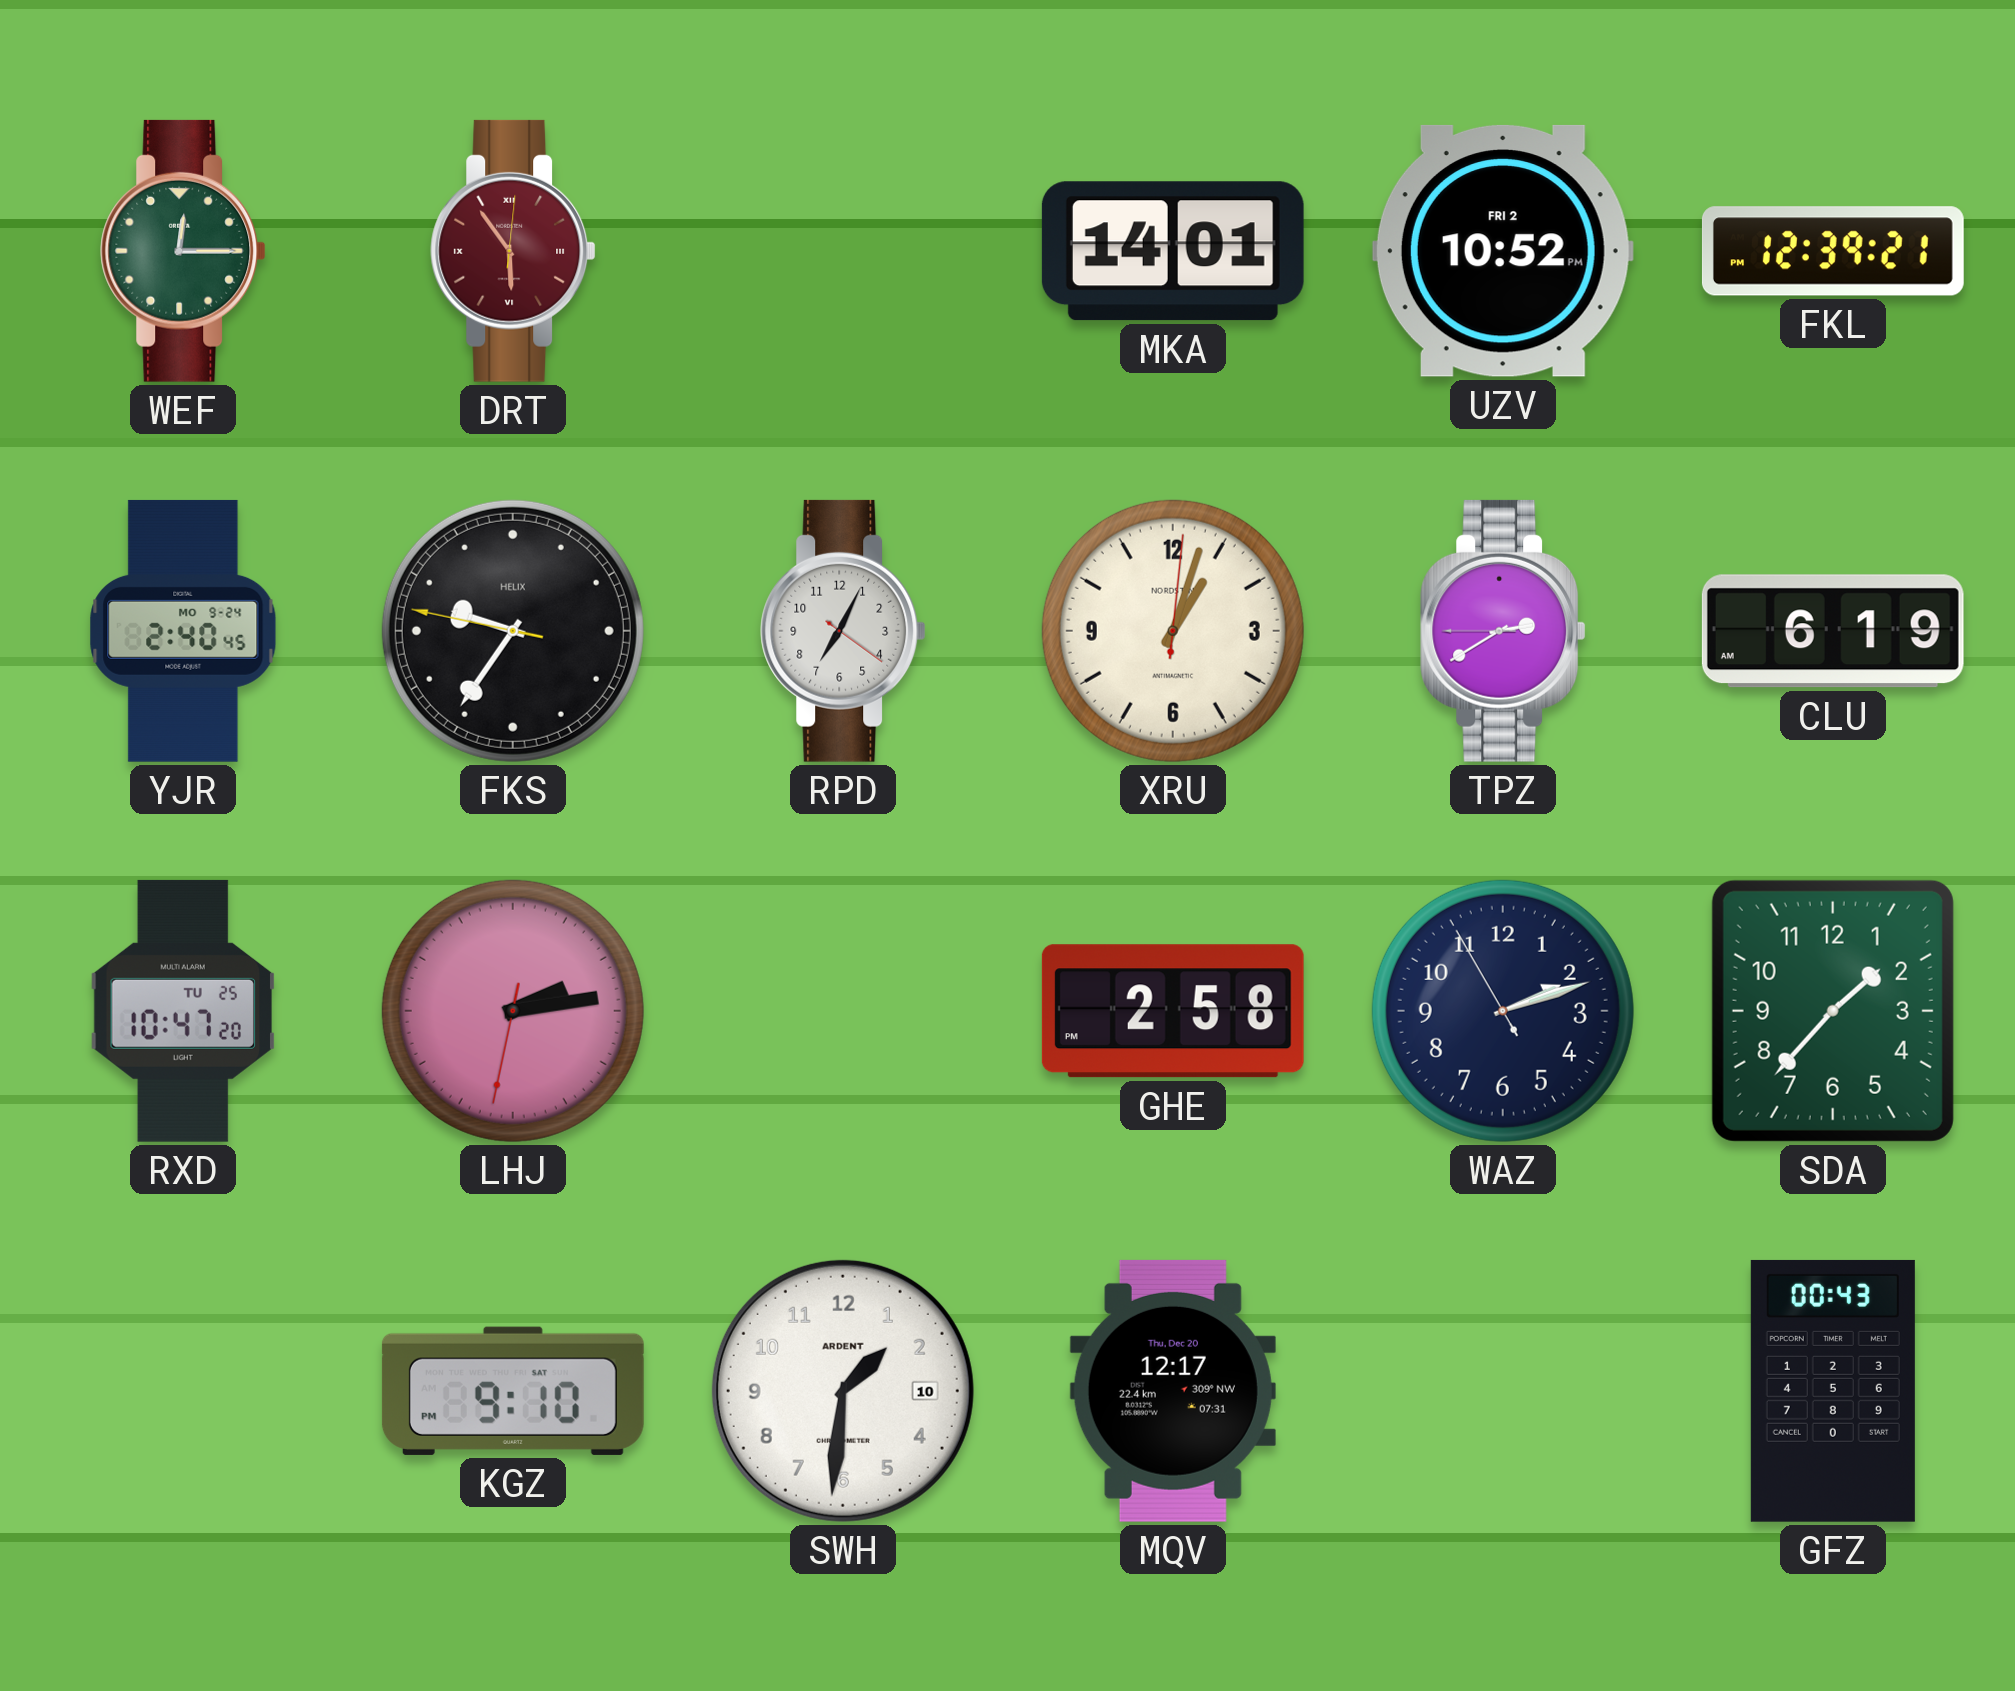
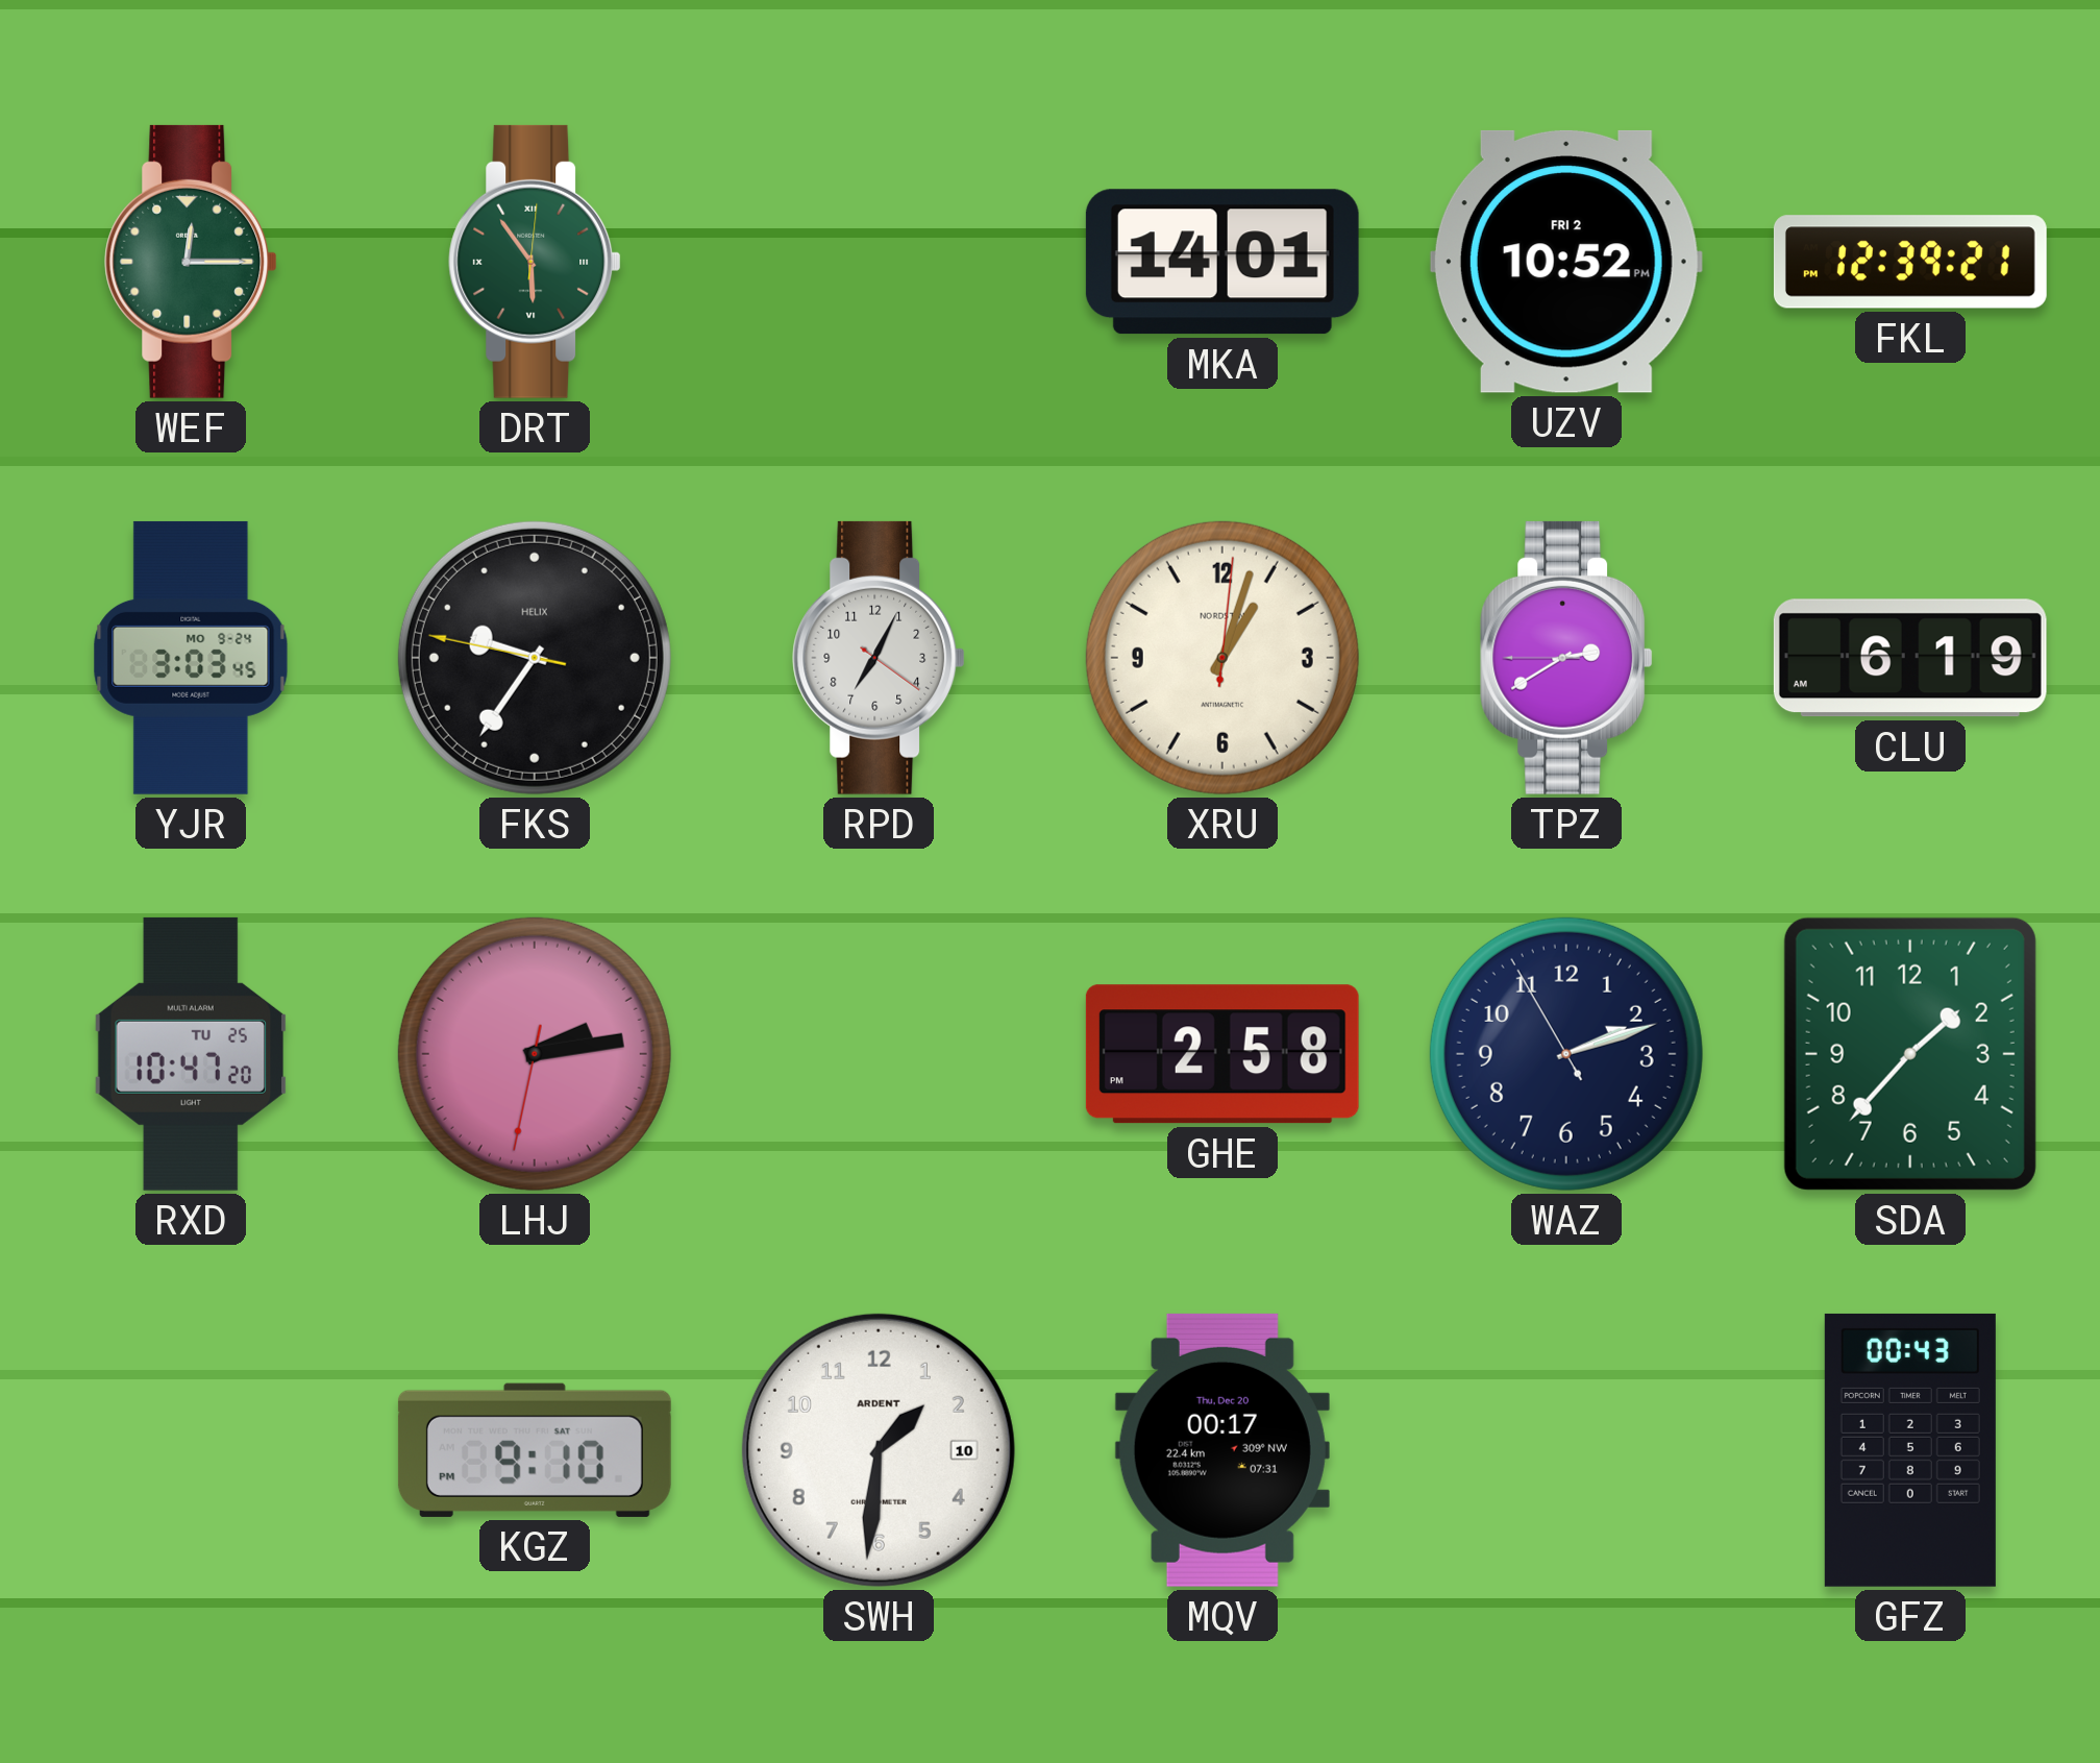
DRT dial: burgundy -> green
YJR: 2:40 -> 3:03
MQV: 12:17 -> 00:17
